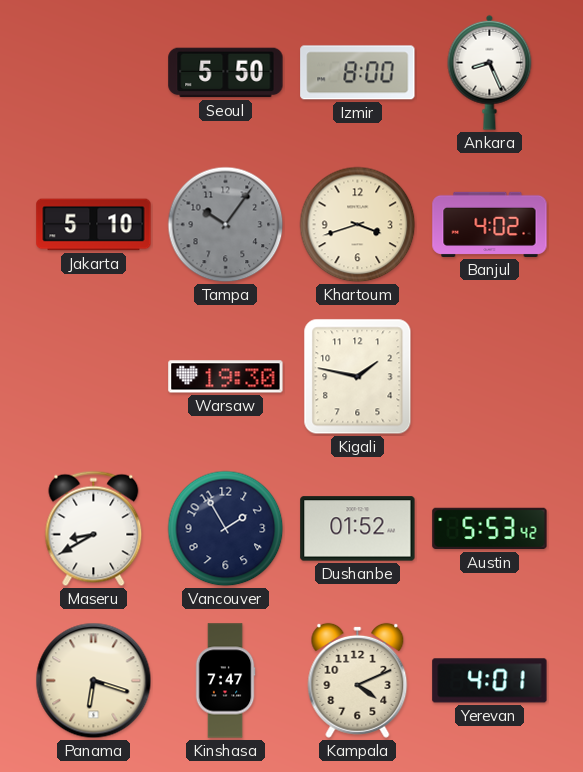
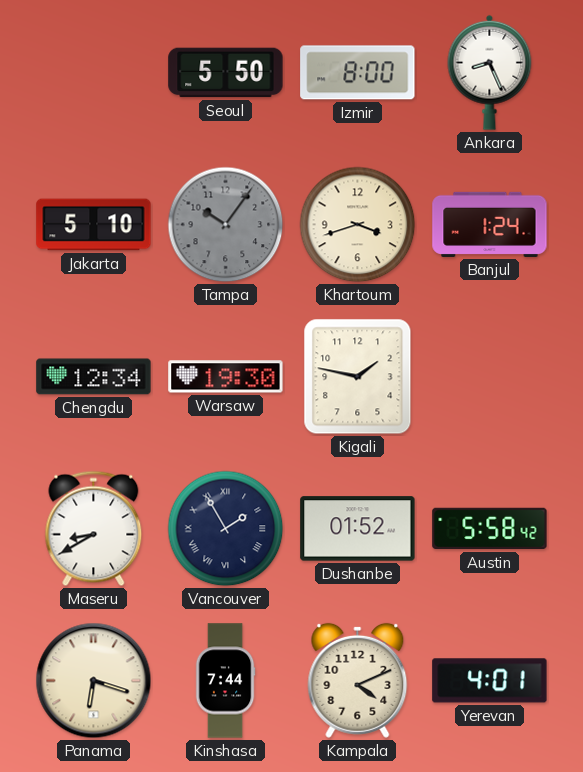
Banjul: 4:02 -> 1:24
Chengdu: none -> 12:34
Vancouver numerals: Arabic -> Roman
Austin: 5:53 -> 5:58
Kinshasa: 7:47 -> 7:44
